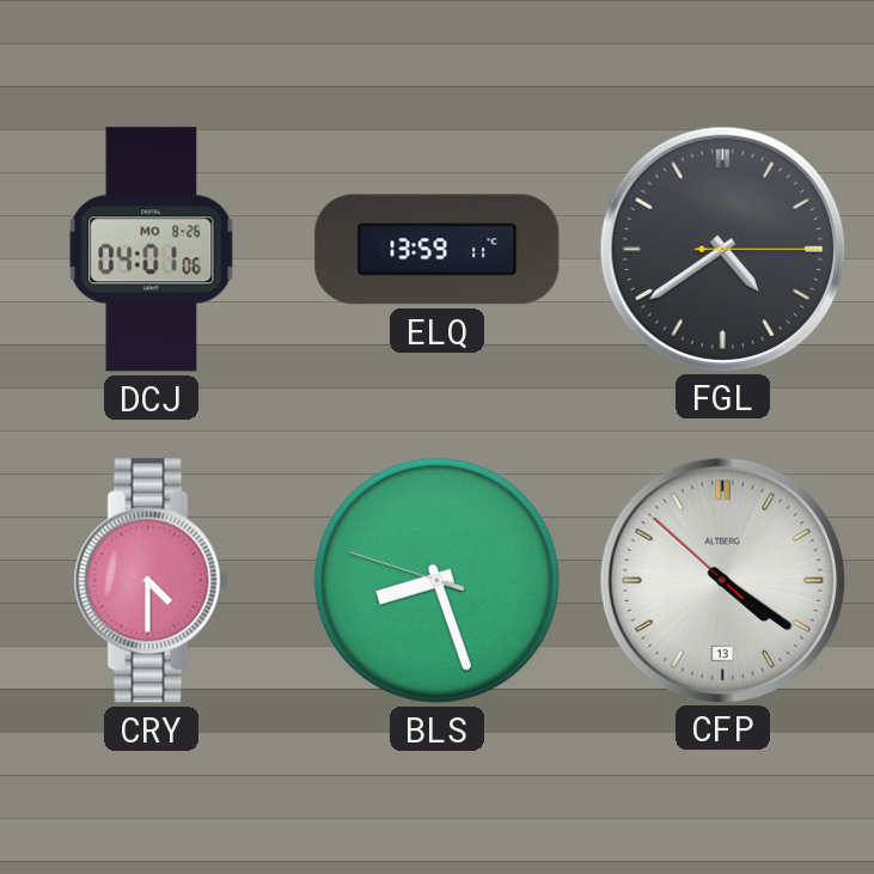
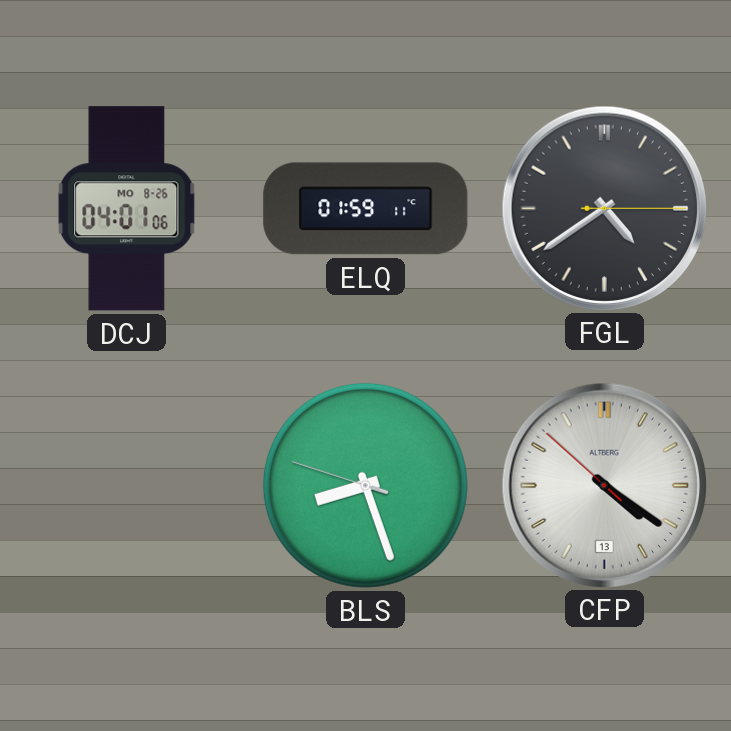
ELQ: 13:59 -> 01:59
CRY: 4:30 -> none
